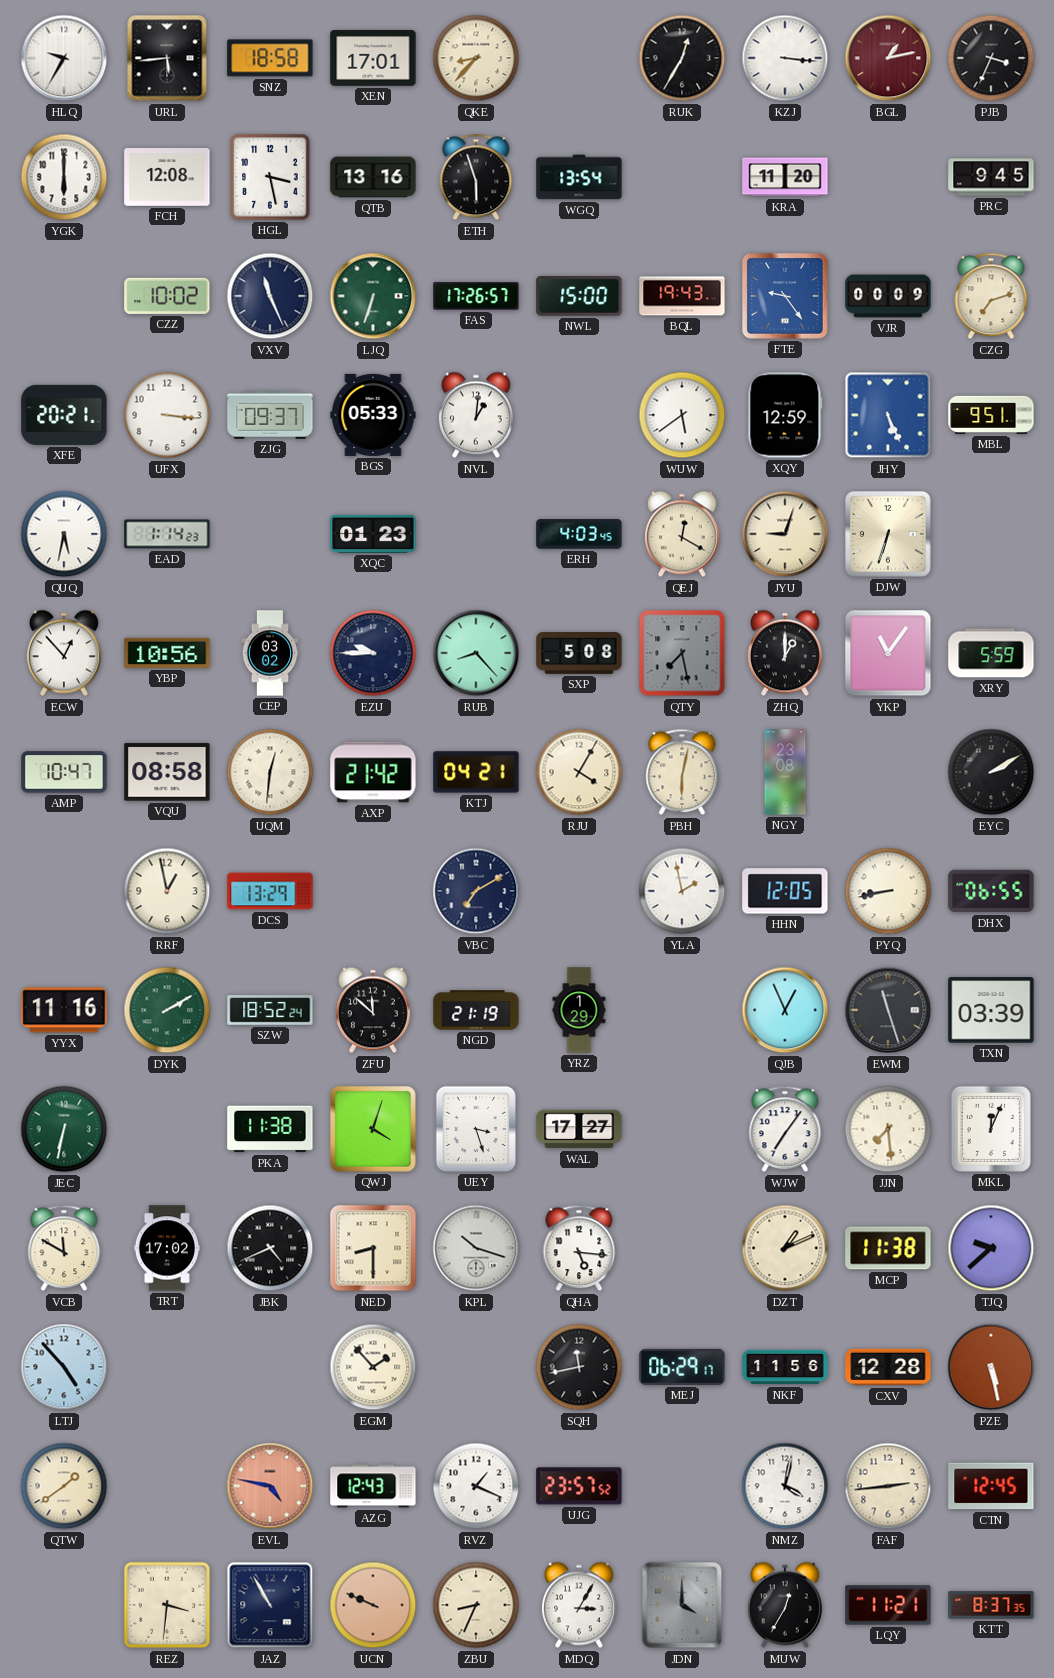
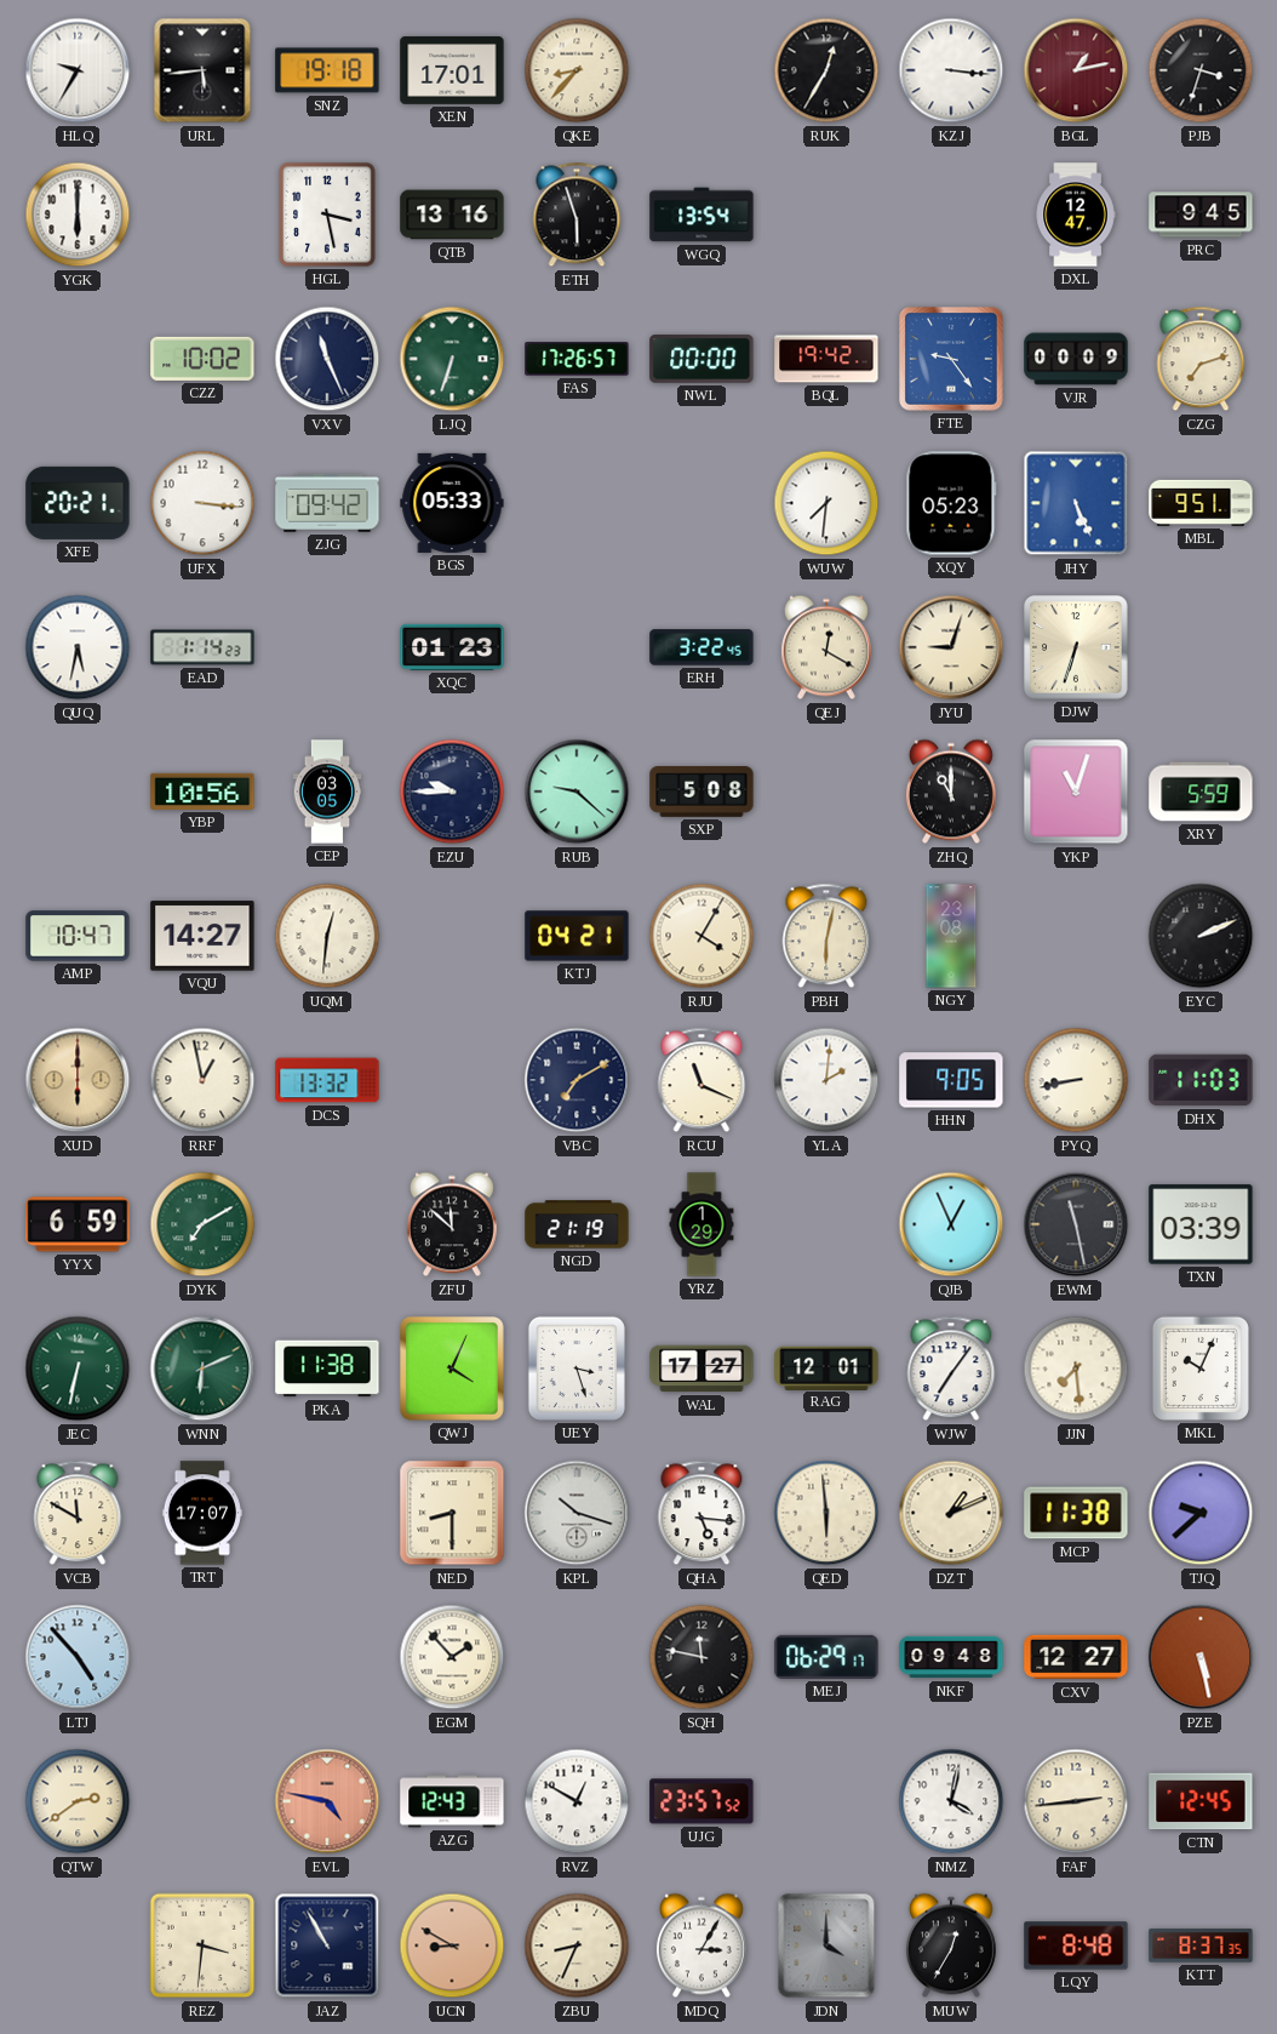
SNZ: 18:58 -> 19:18
PJB: 3:34 -> 3:33
FCH: 12:08 -> none
KRA: 11:20 -> none
DXL: none -> 12:47
NWL: 15:00 -> 00:00
BQL: 19:43 -> 19:42
ZJG: 09:37 -> 09:42
NVL: 1:01 -> none
WUW: 5:39 -> 7:31
XQY: 12:59 -> 05:23
ERH: 4:03 -> 3:22
ECW: 12:53 -> none
CEP: 03:02 -> 03:05
RUB: 8:23 -> 9:22
QTY: 7:28 -> none
ZHQ: 1:00 -> 11:00
YKP: 11:06 -> 11:03
VQU: 08:58 -> 14:27
AXP: 21:42 -> none
EYC: 2:10 -> 2:11
XUD: none -> 6:00
DCS: 13:29 -> 13:32
RCU: none -> 11:19
YLA: 1:58 -> 2:01
HHN: 12:05 -> 9:05
DHX: 06:55 -> 11:03
YYX: 11:16 -> 6:59
DYK: 2:10 -> 7:10
SZW: 18:52 -> none
EWM: 11:27 -> 11:28
WNN: none -> 6:11
QWJ: 4:03 -> 4:04
RAG: none -> 12:01
MKL: 12:04 -> 10:04
TRT: 17:02 -> 17:07
JBK: 4:41 -> none
QED: none -> 5:59
SQH: 11:43 -> 11:47
NKF: 11:56 -> 09:48
CXV: 12:28 -> 12:27
QTW: 1:39 -> 2:39
RVZ: 1:19 -> 12:50
UCN: 9:49 -> 8:50
LQY: 11:21 -> 8:48
